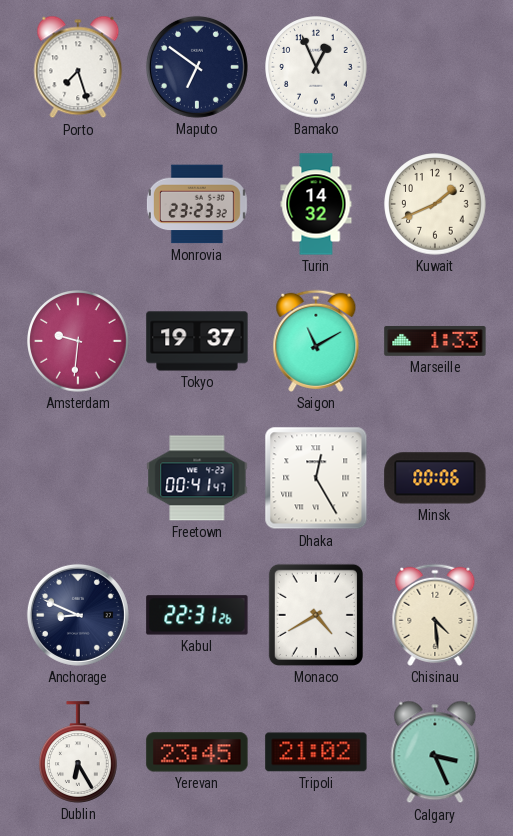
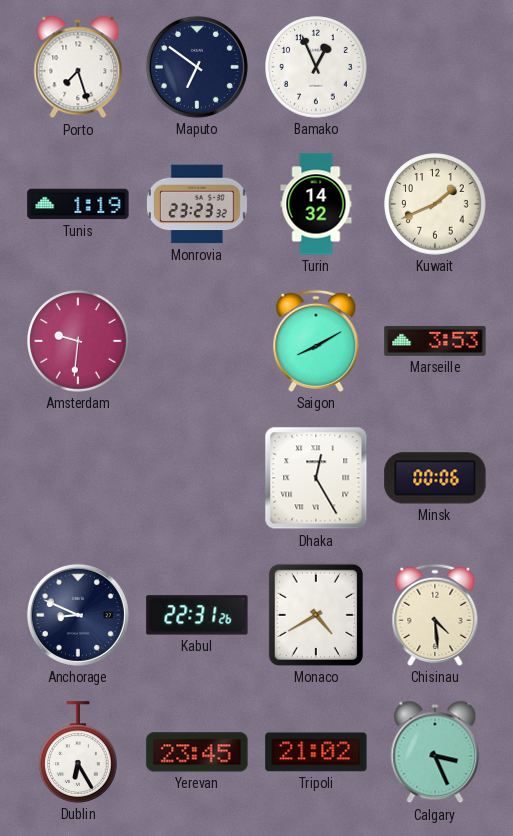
Tunis: none -> 1:19
Tokyo: 19:37 -> none
Saigon: 11:10 -> 8:10
Marseille: 1:33 -> 3:53
Freetown: 00:41 -> none
